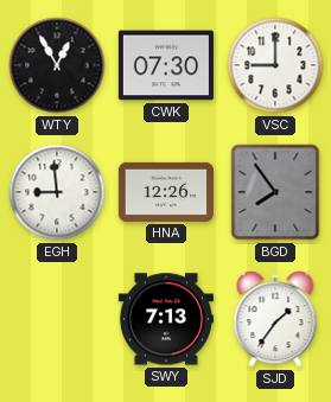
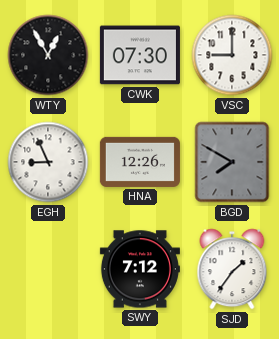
EGH: 8:59 -> 8:56
BGD: 7:54 -> 7:50
SWY: 7:13 -> 7:12
